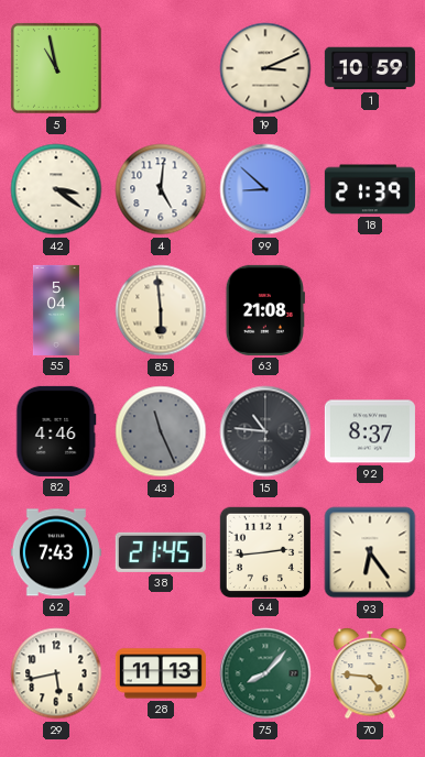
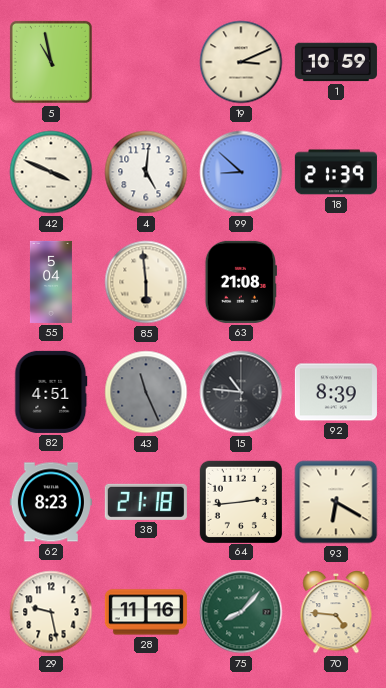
42: 3:21 -> 3:49
82: 4:46 -> 4:51
92: 8:37 -> 8:39
62: 7:43 -> 8:23
38: 21:45 -> 21:18
93: 6:24 -> 6:20
29: 5:43 -> 9:28
28: 11:13 -> 11:16
